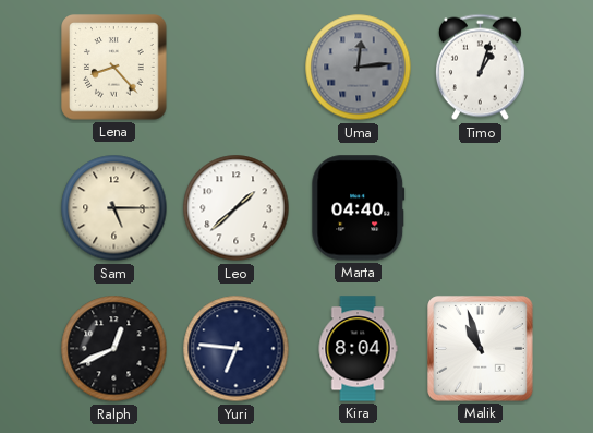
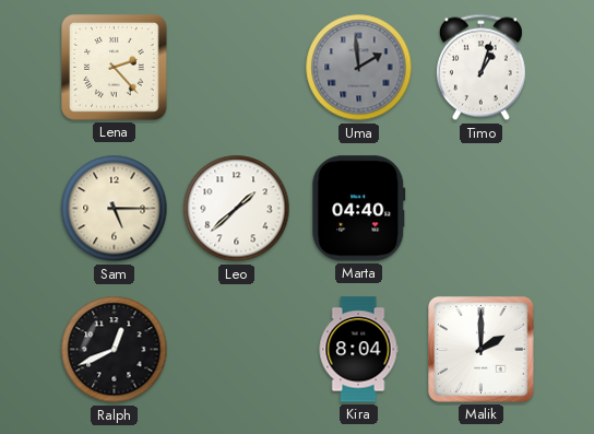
Lena: 8:23 -> 2:23
Uma: 12:14 -> 1:59
Yuri: 6:46 -> none
Malik: 10:57 -> 2:00
